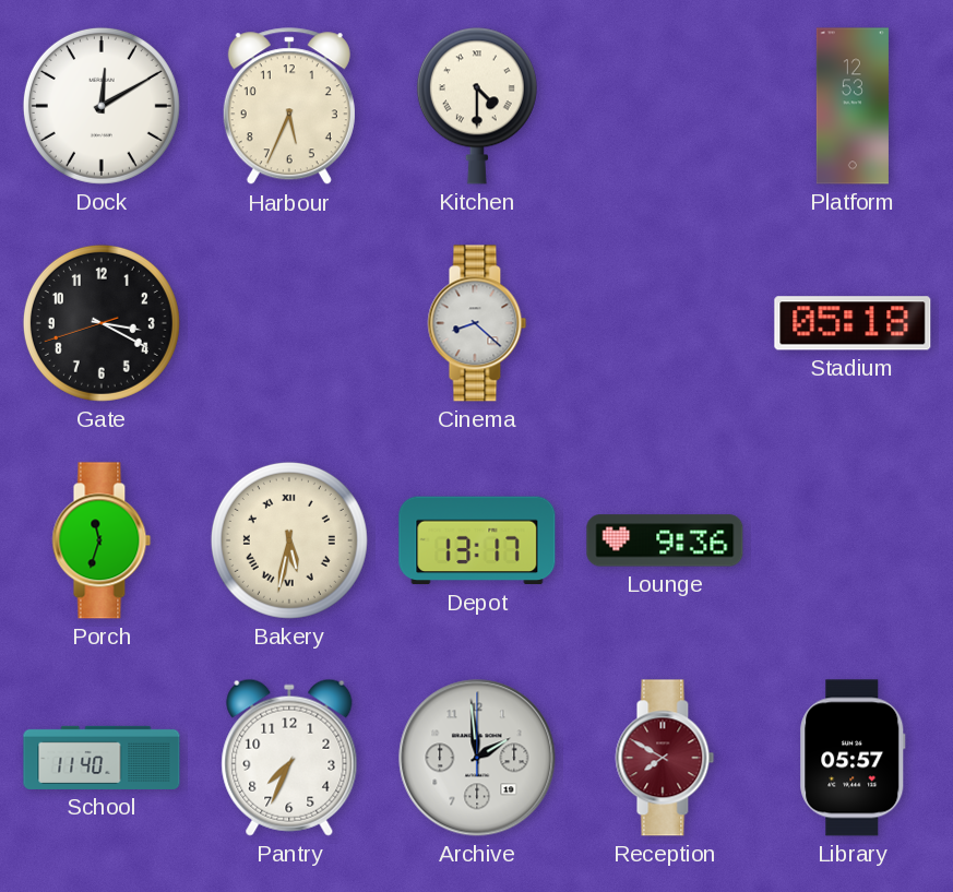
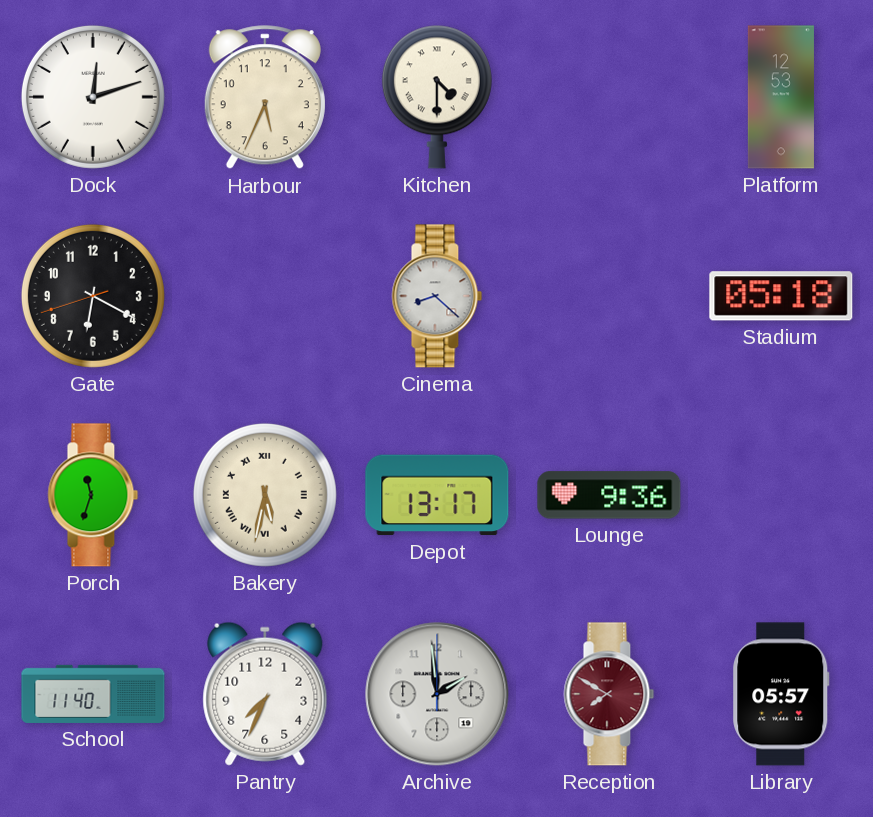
Dock: 12:10 -> 12:12
Gate: 3:19 -> 6:19
